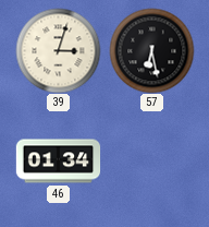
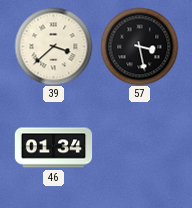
39: 3:03 -> 3:38
57: 6:28 -> 3:28
